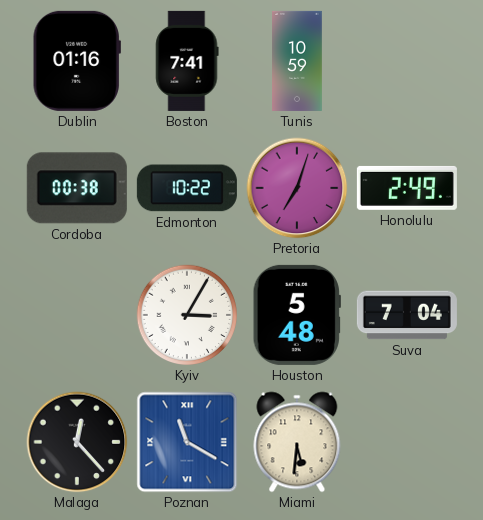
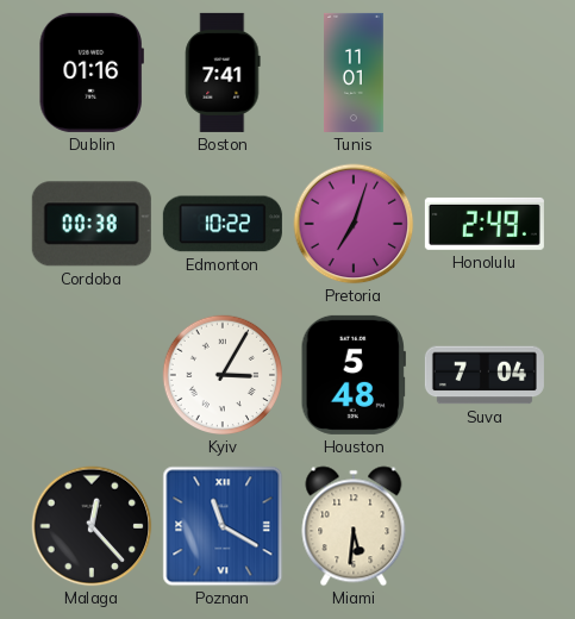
Tunis: 10:59 -> 11:01
